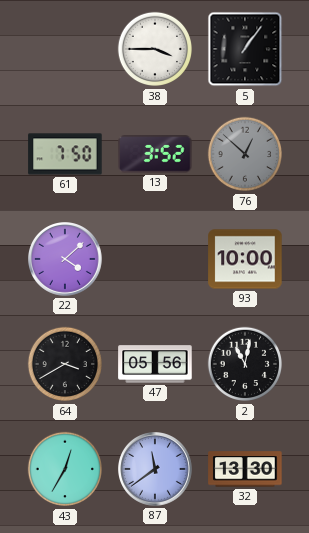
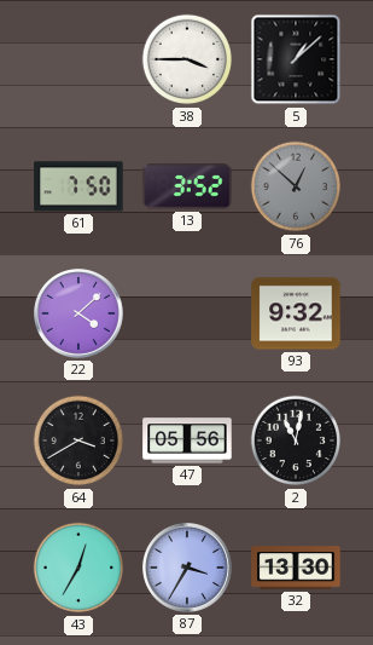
5: 1:06 -> 1:08
93: 10:00 -> 9:32
87: 11:39 -> 3:35
